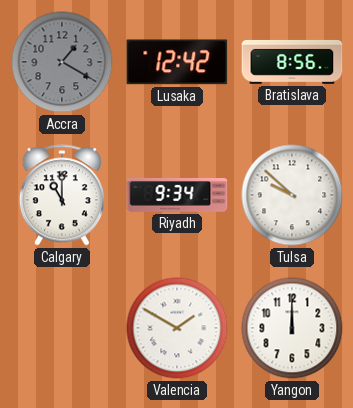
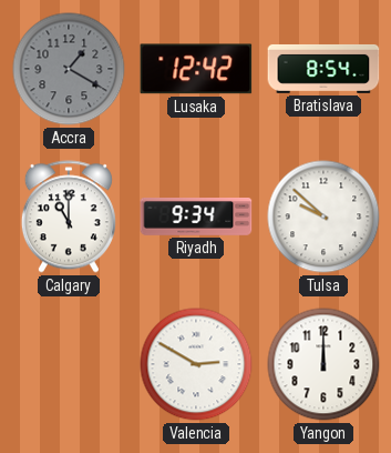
Bratislava: 8:56 -> 8:54
Valencia: 1:50 -> 2:50
